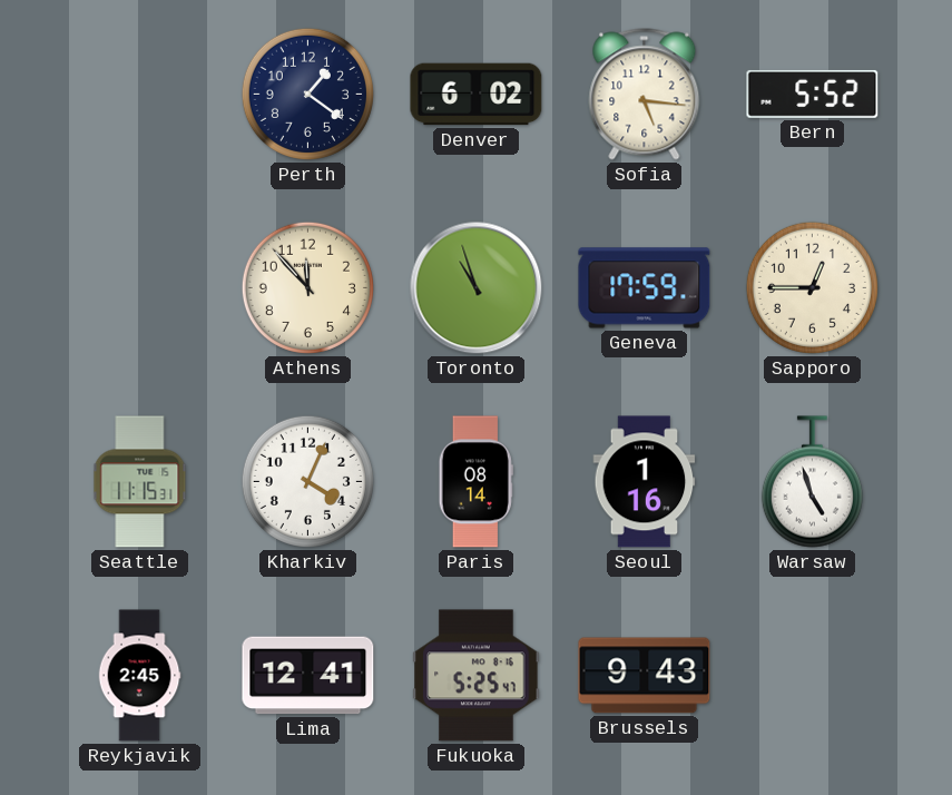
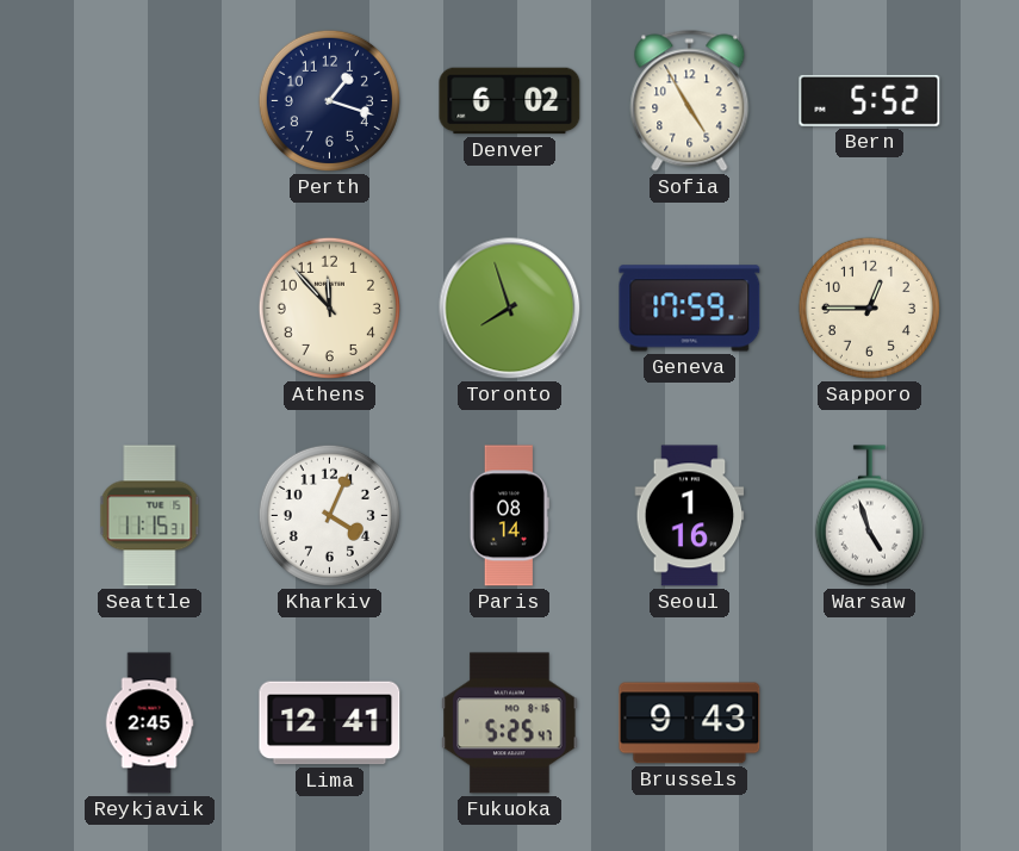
Perth: 1:21 -> 1:18
Sofia: 5:16 -> 4:55
Toronto: 10:57 -> 7:57
